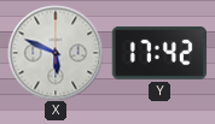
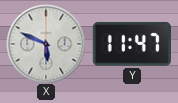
Y: 17:42 -> 11:47
